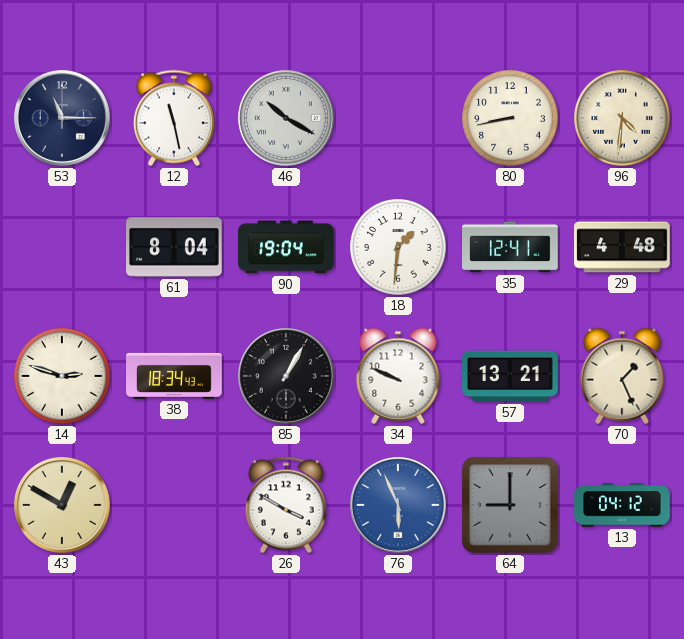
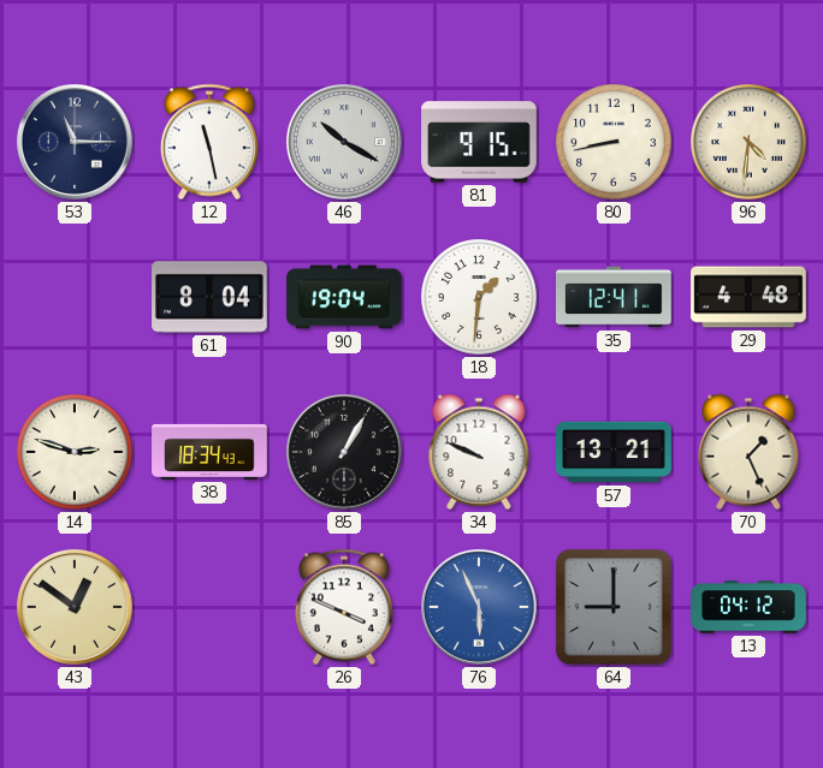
81: none -> 9:15
43: 12:50 -> 12:51
26: 3:50 -> 3:49
